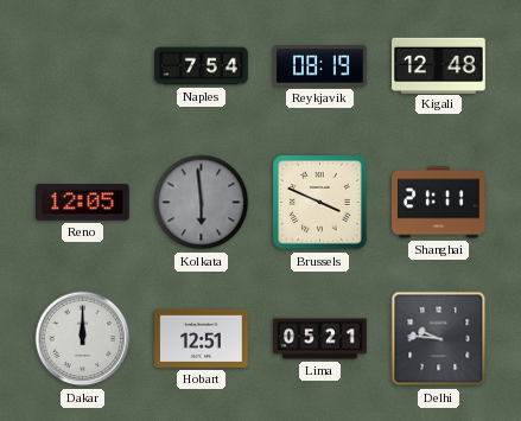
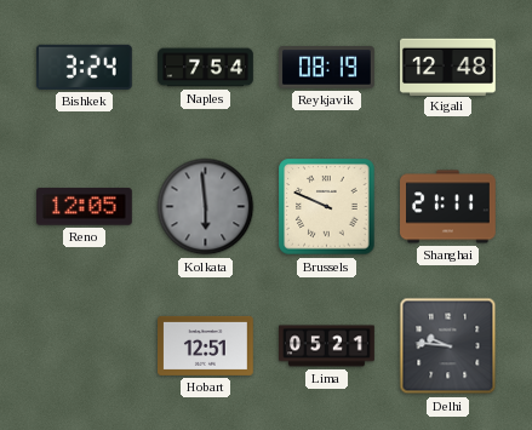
Bishkek: none -> 3:24
Brussels: 3:49 -> 9:49
Dakar: 12:00 -> none
